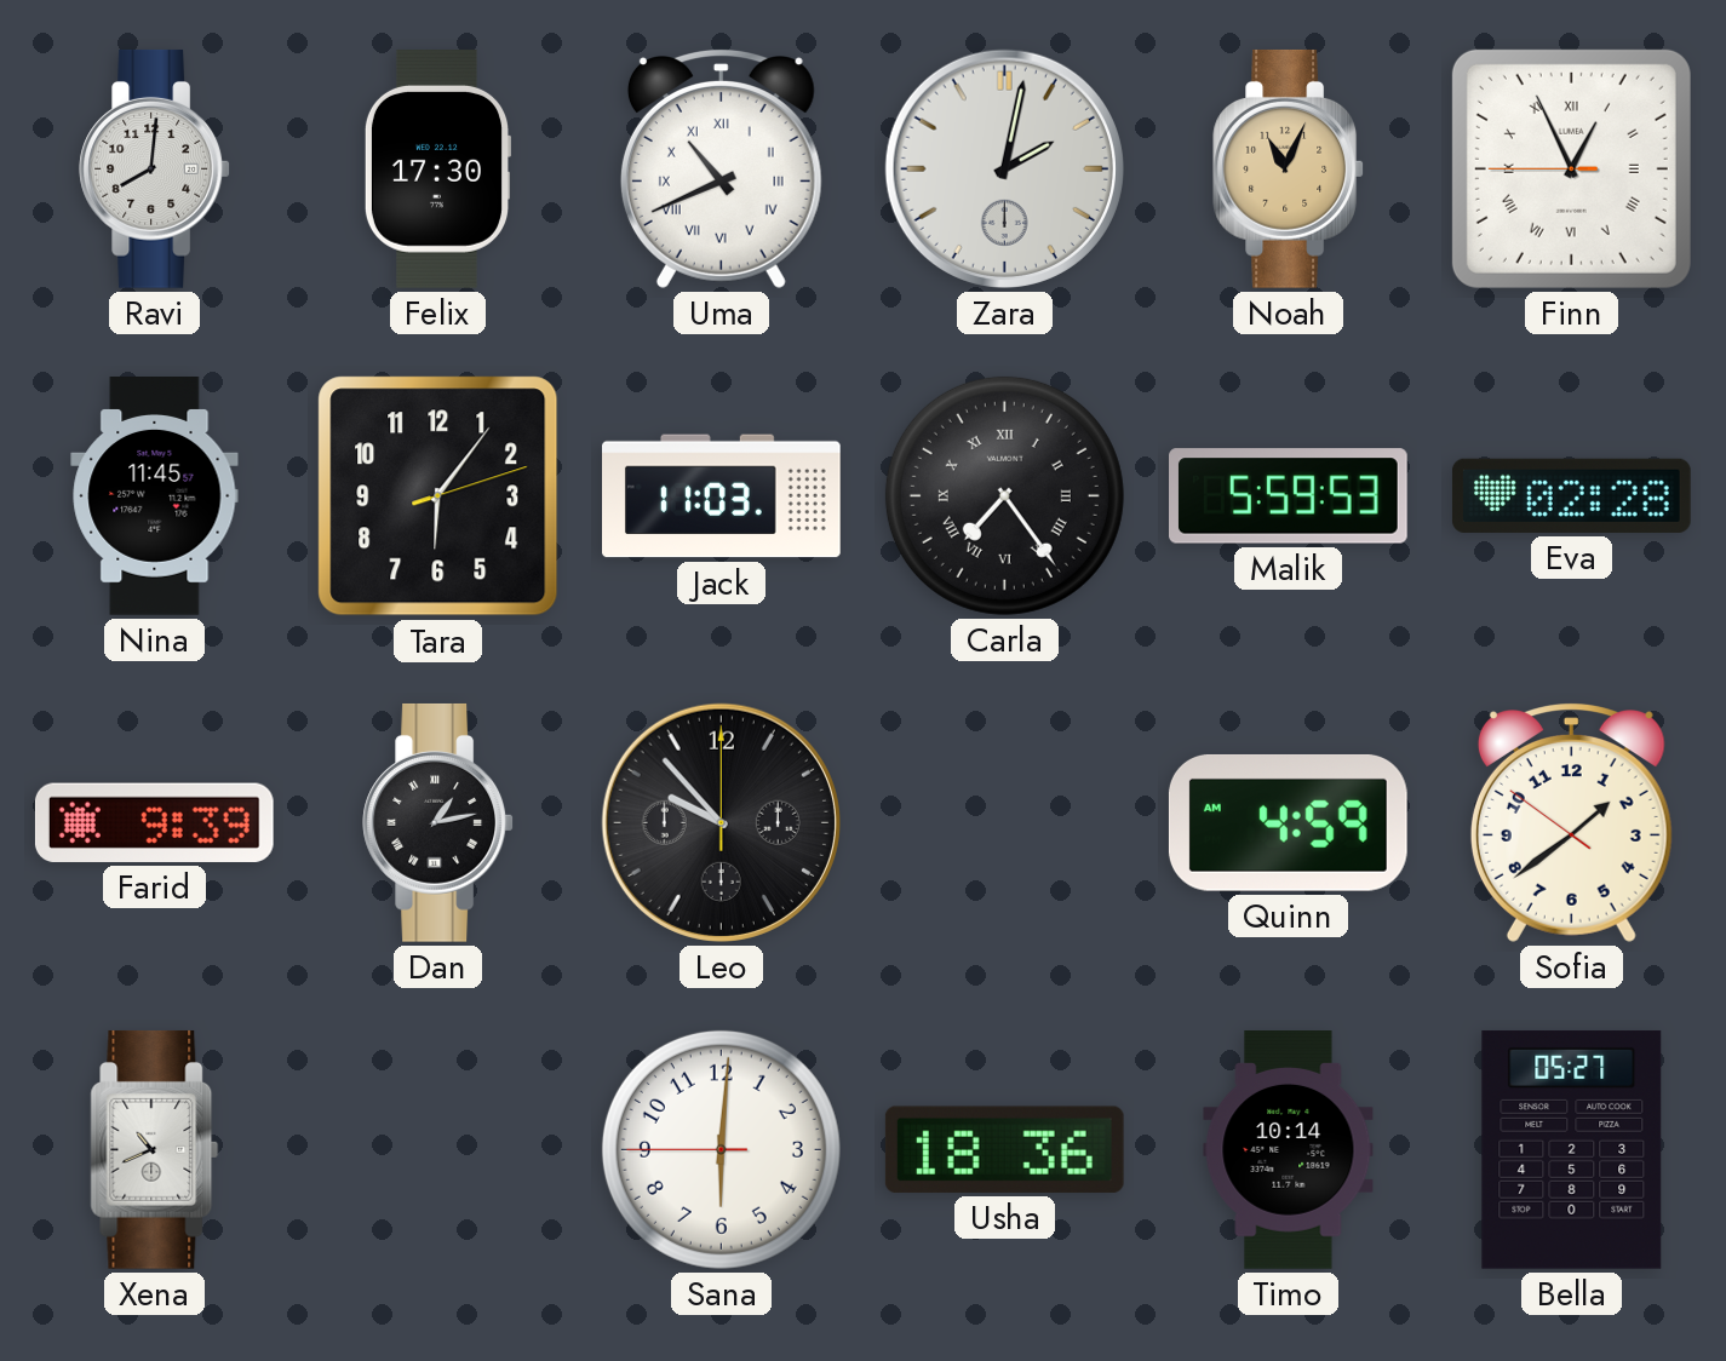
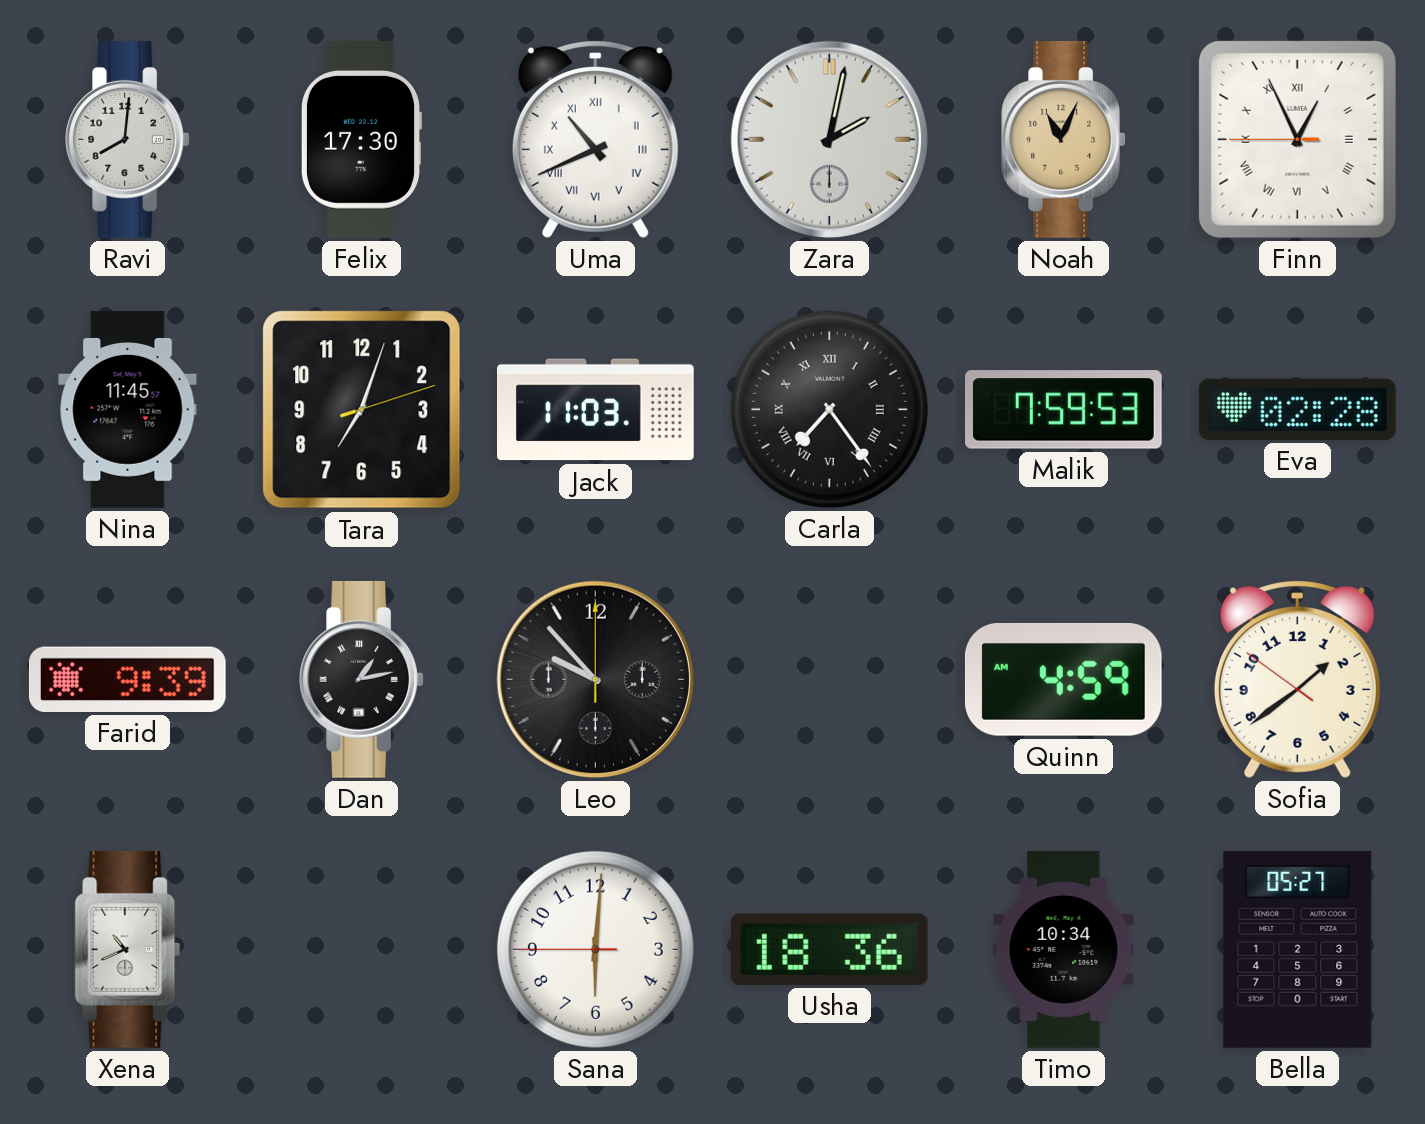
Tara: 6:06 -> 7:03
Malik: 5:59 -> 7:59
Timo: 10:14 -> 10:34
